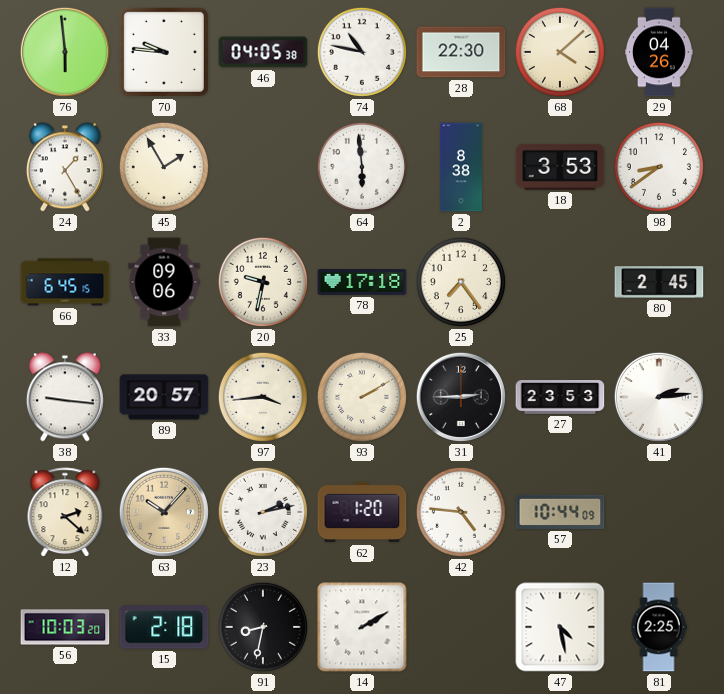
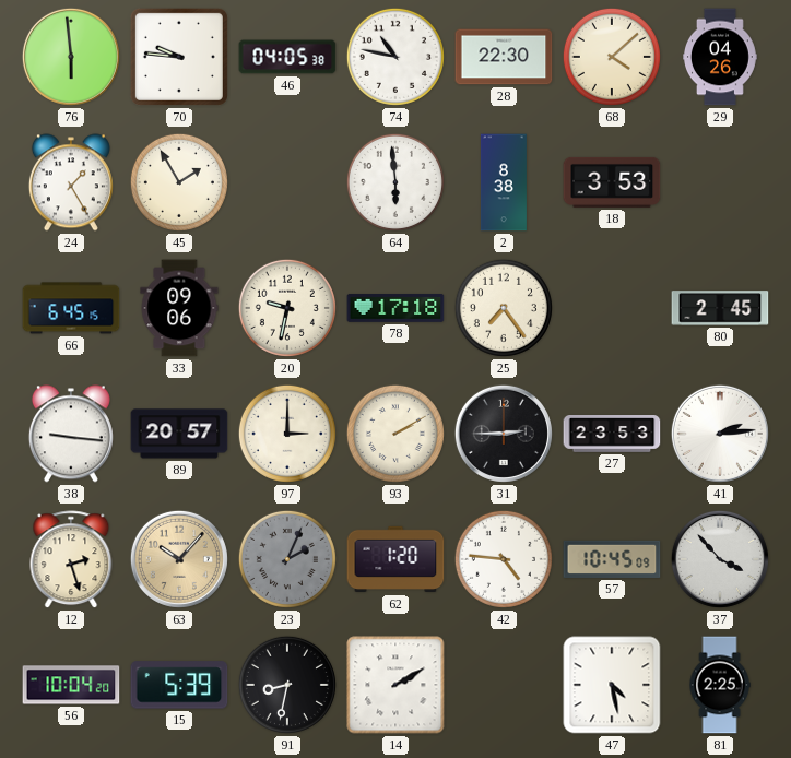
98: 8:39 -> none
97: 3:44 -> 3:00
12: 2:22 -> 2:27
23: 2:13 -> 2:04
23 dial: white -> grey
57: 10:44 -> 10:45
37: none -> 3:53
56: 10:03 -> 10:04
15: 2:18 -> 5:39
